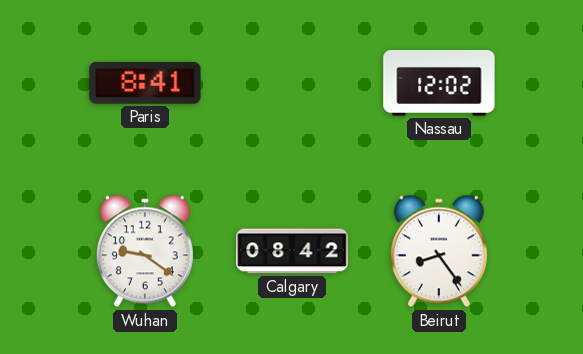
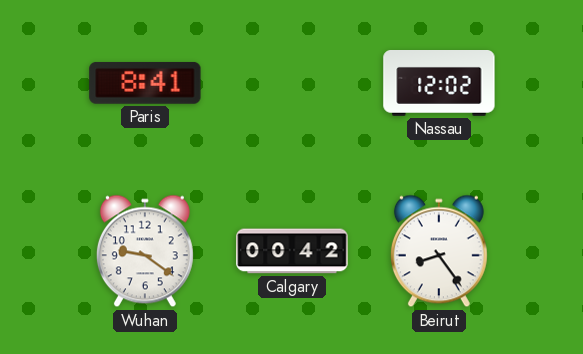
Calgary: 08:42 -> 00:42
